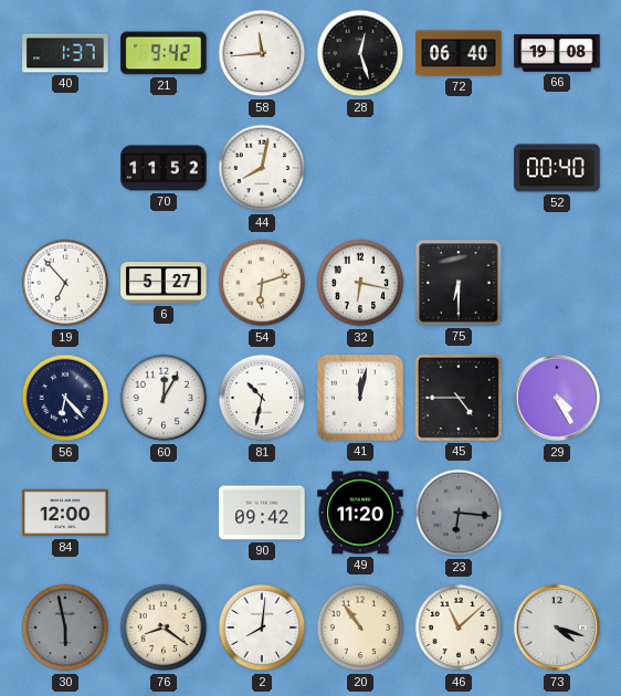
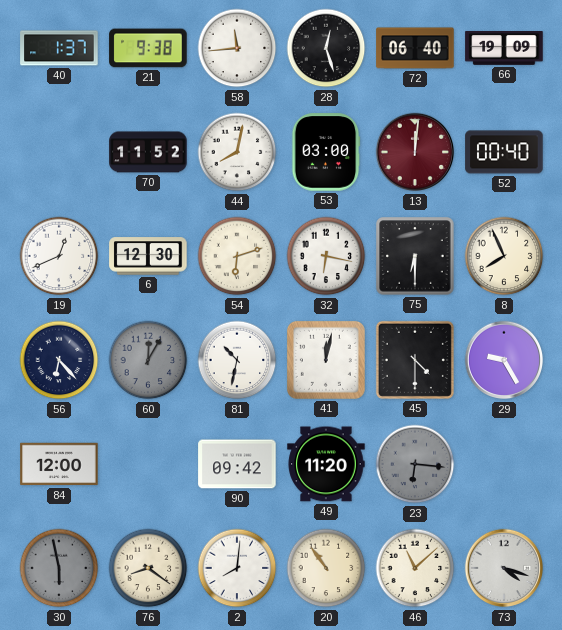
21: 9:42 -> 9:38
66: 19:08 -> 19:09
53: none -> 03:00
13: none -> 12:01
19: 6:53 -> 12:41
6: 5:27 -> 12:30
8: none -> 7:56
60 dial: white -> grey
45: 4:45 -> 4:30
29: 4:25 -> 9:25
